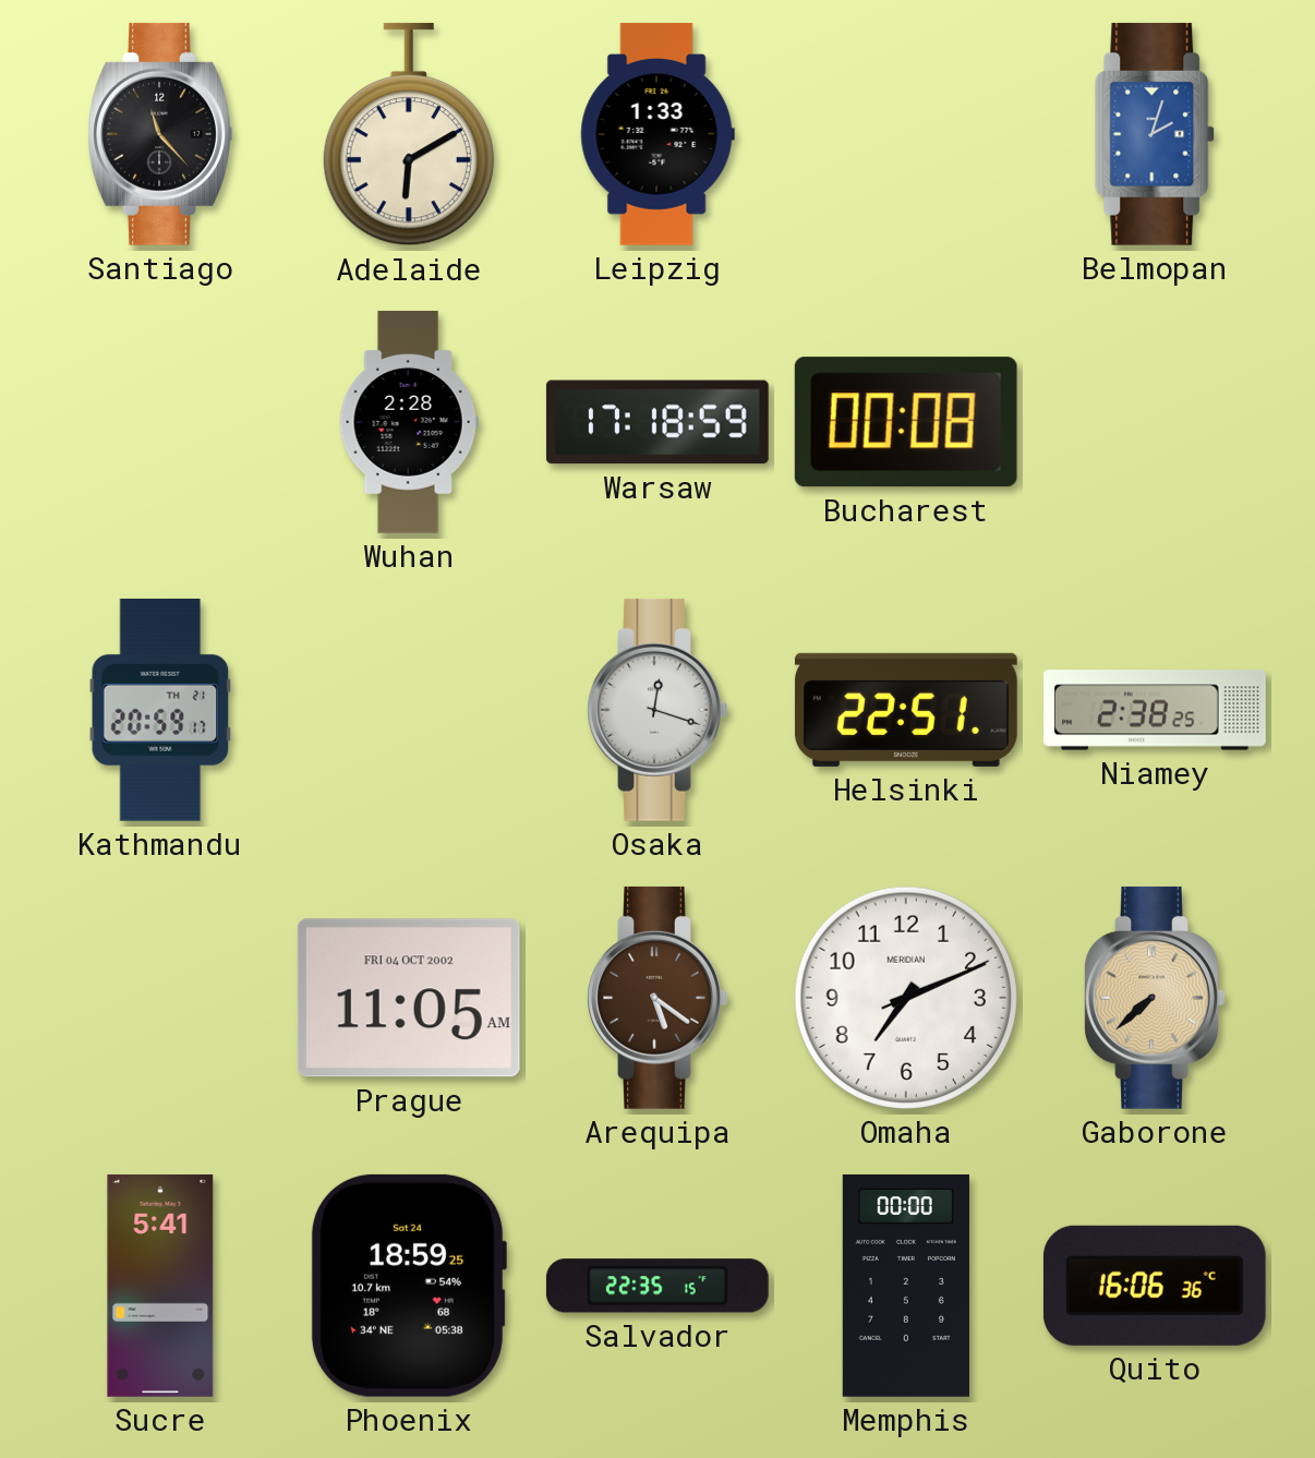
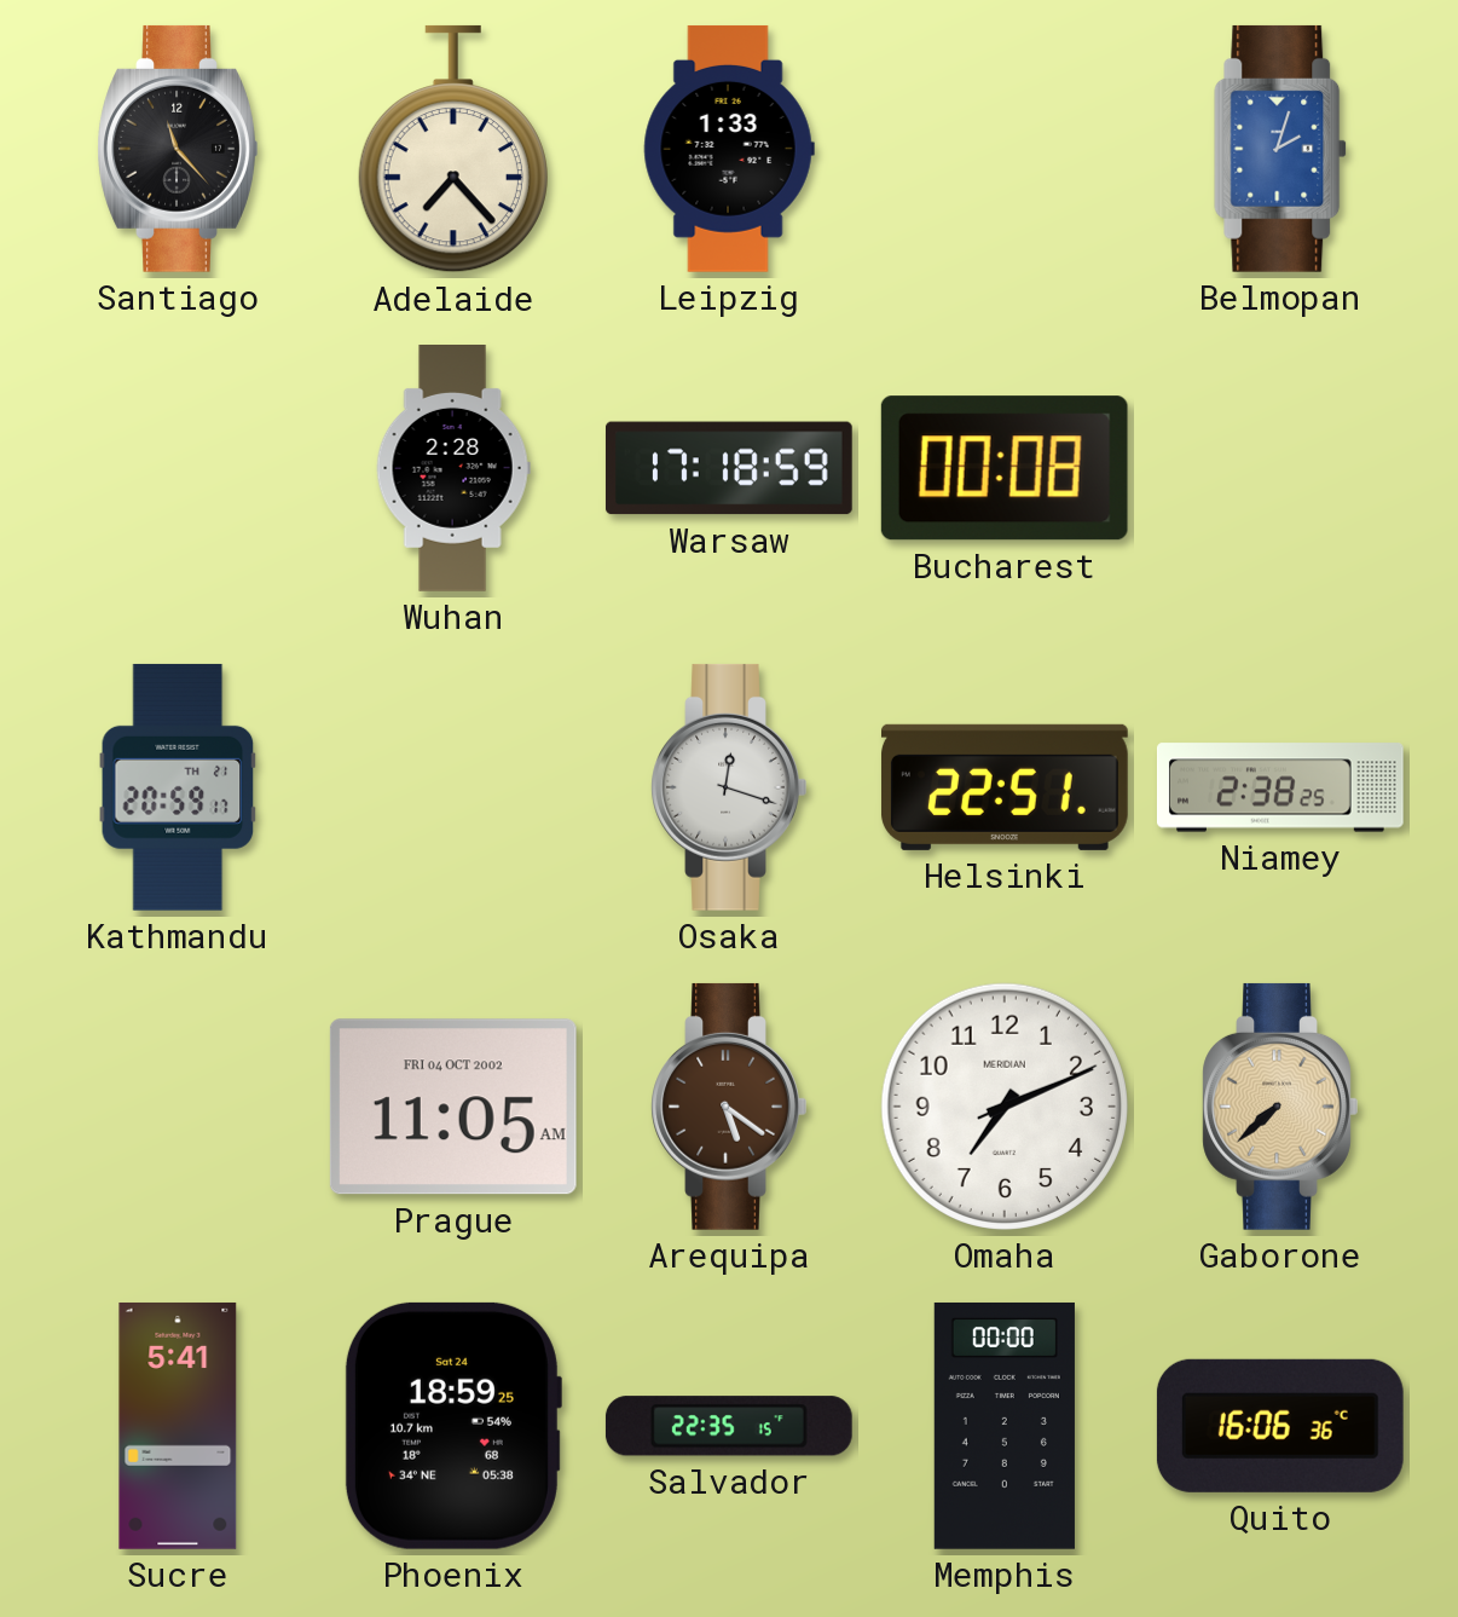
Adelaide: 6:10 -> 7:23
